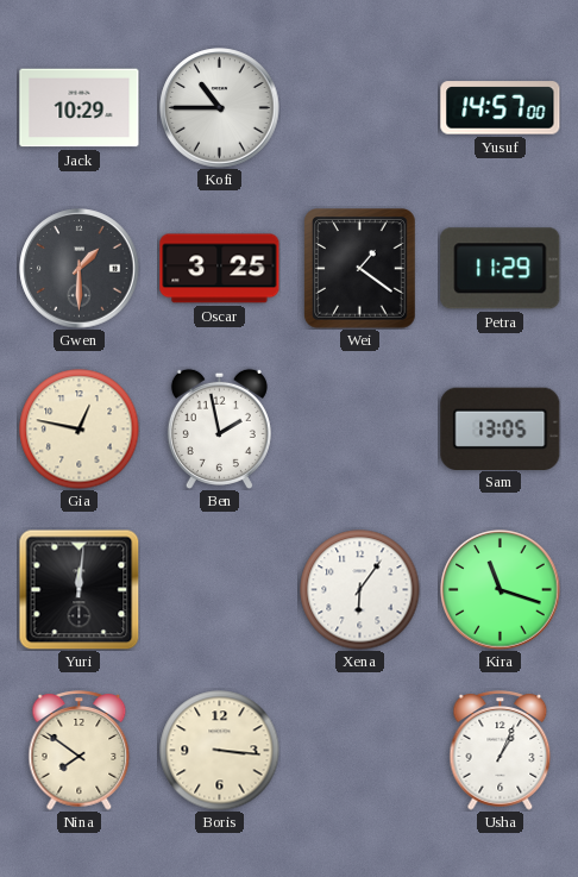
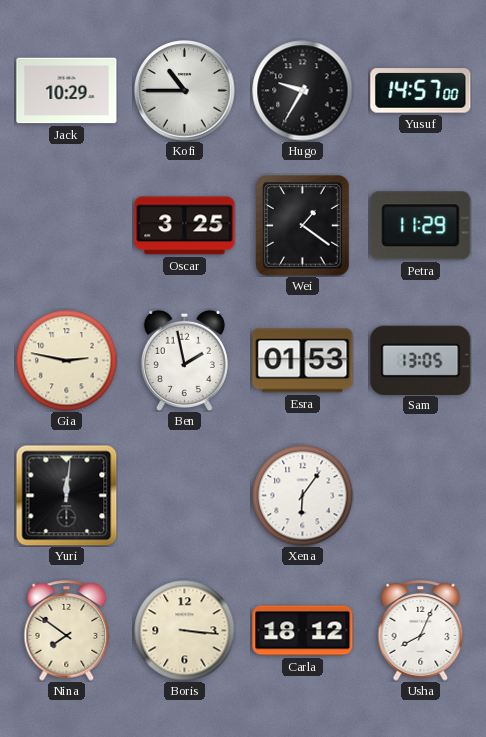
Hugo: none -> 9:35
Gwen: 1:30 -> none
Gia: 12:47 -> 2:47
Esra: none -> 01:53
Kira: 11:18 -> none
Carla: none -> 18:12
Usha: 1:04 -> 8:04
